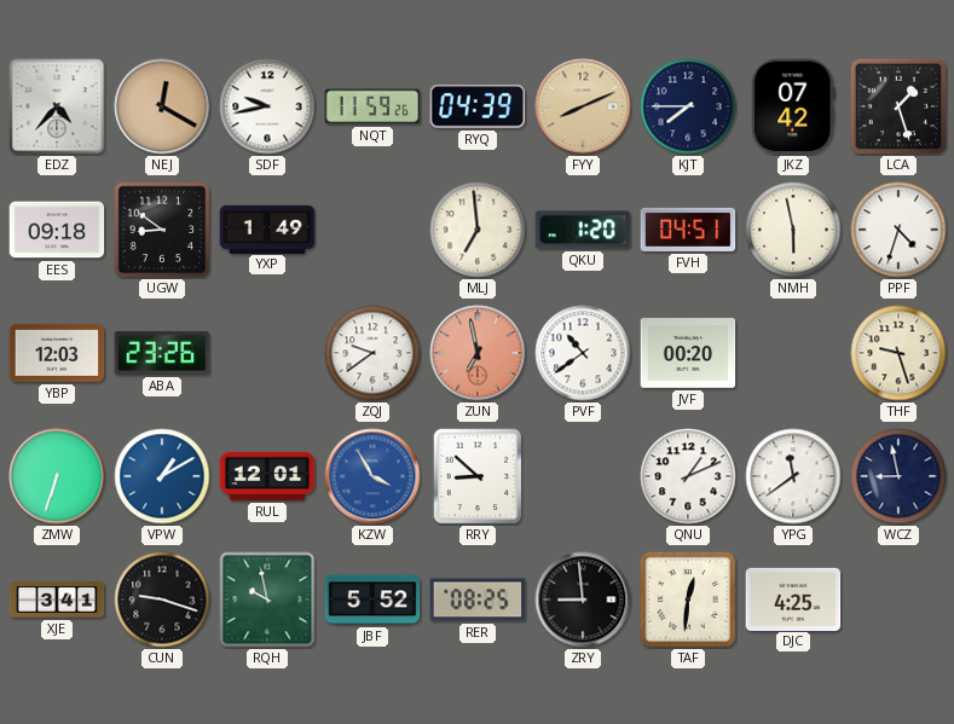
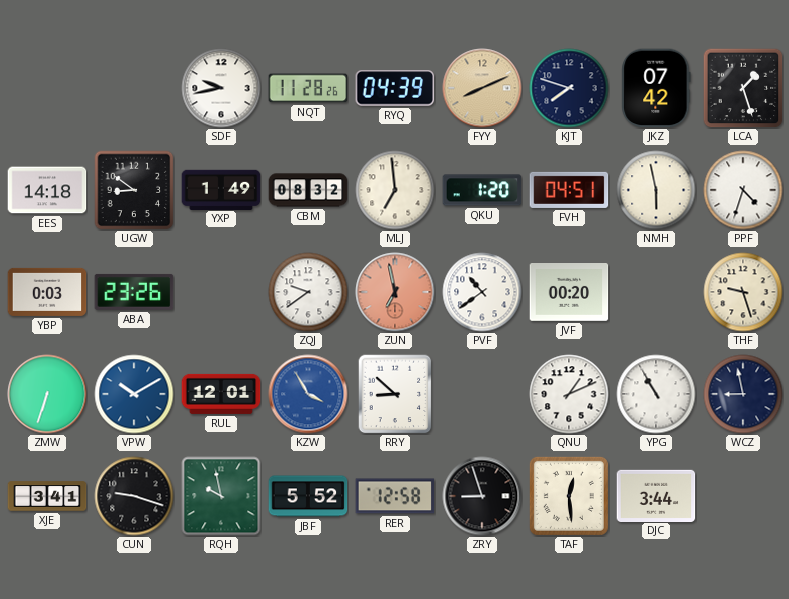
EDZ: 4:37 -> none
NEJ: 12:20 -> none
NQT: 11:59 -> 11:28
KJT: 7:45 -> 7:48
EES: 09:18 -> 14:18
CBM: none -> 08:32
YBP: 12:03 -> 0:03
VPW: 1:10 -> 10:10
YPG: 11:39 -> 10:55
RER: 08:25 -> 12:58
ZRY: 8:59 -> 8:57
TAF: 12:31 -> 12:29
DJC: 4:25 -> 3:44
